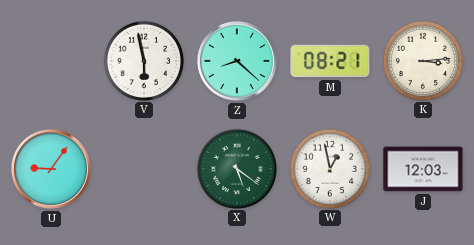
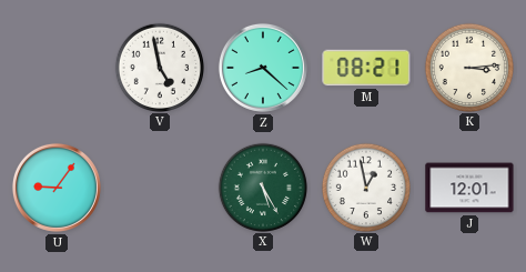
V: 5:58 -> 4:58
X: 5:21 -> 5:25
J: 12:03 -> 12:01
